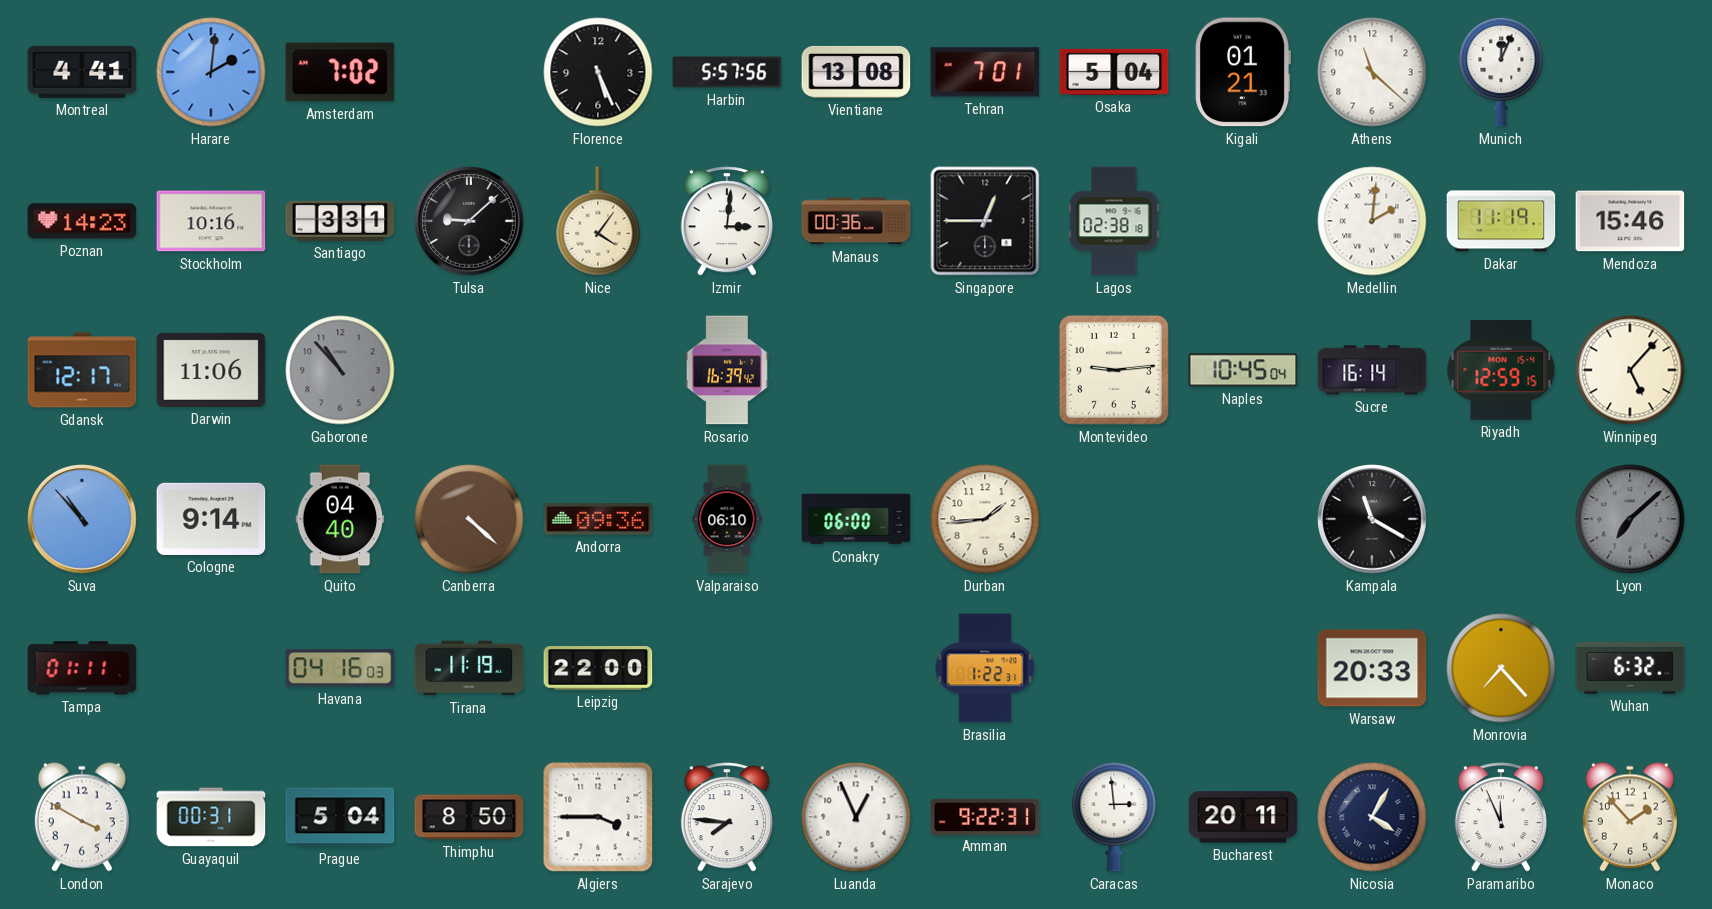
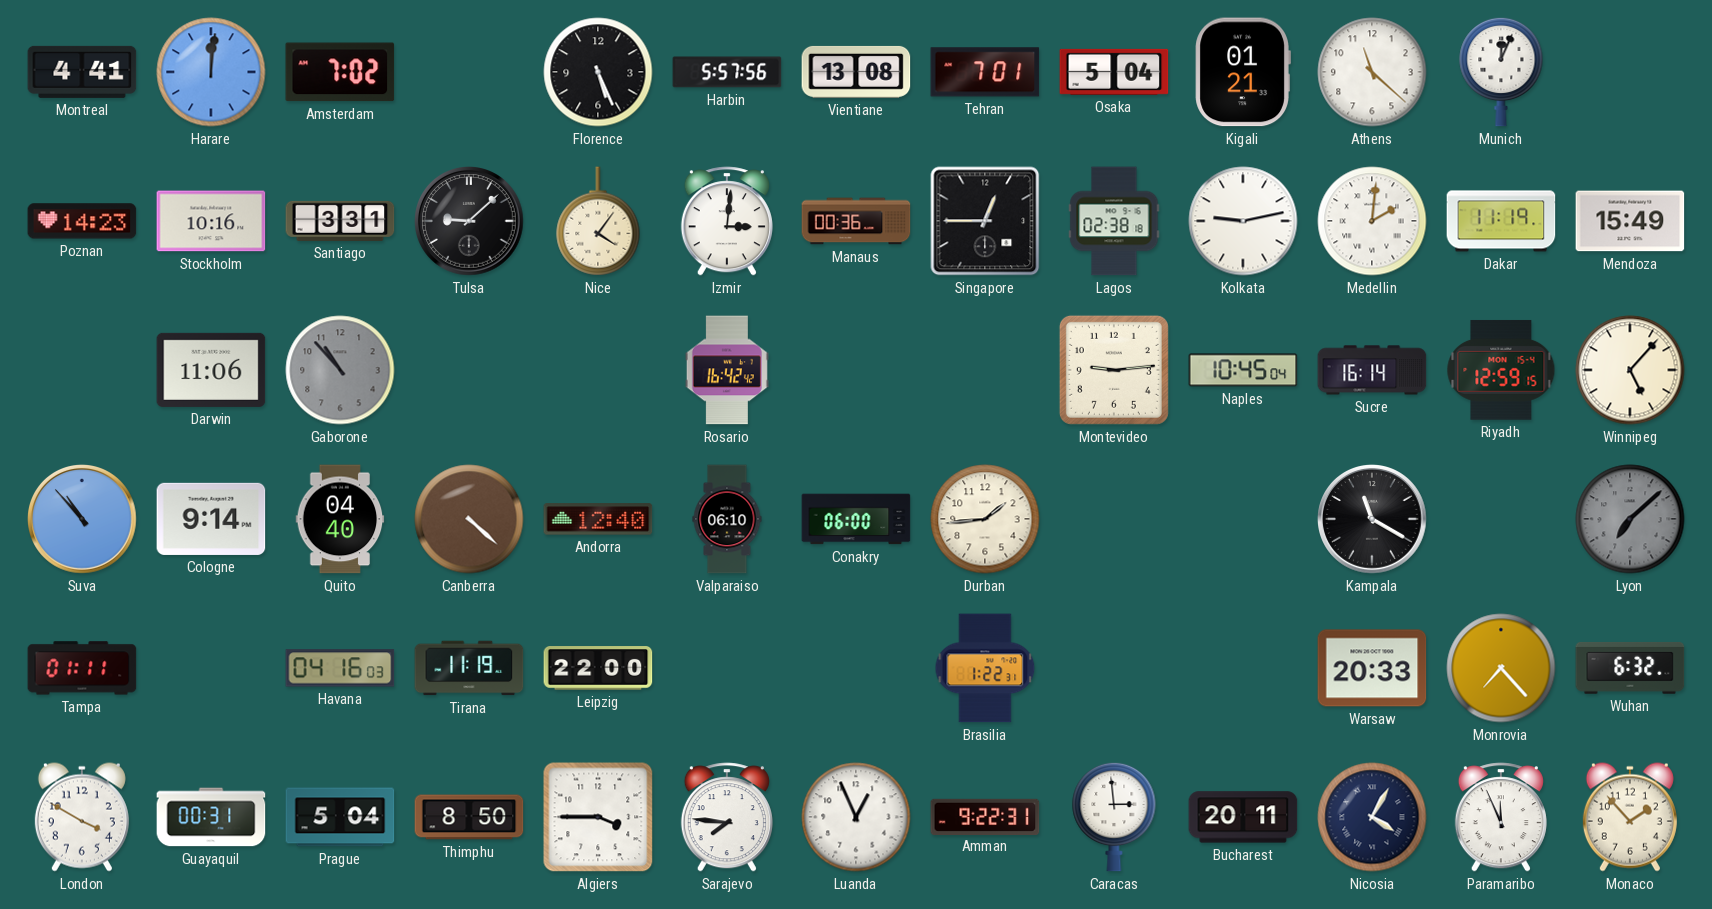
Harare: 2:01 -> 12:01
Kolkata: none -> 9:13
Mendoza: 15:46 -> 15:49
Gdansk: 12:17 -> none
Rosario: 16:39 -> 16:42
Andorra: 09:36 -> 12:40
